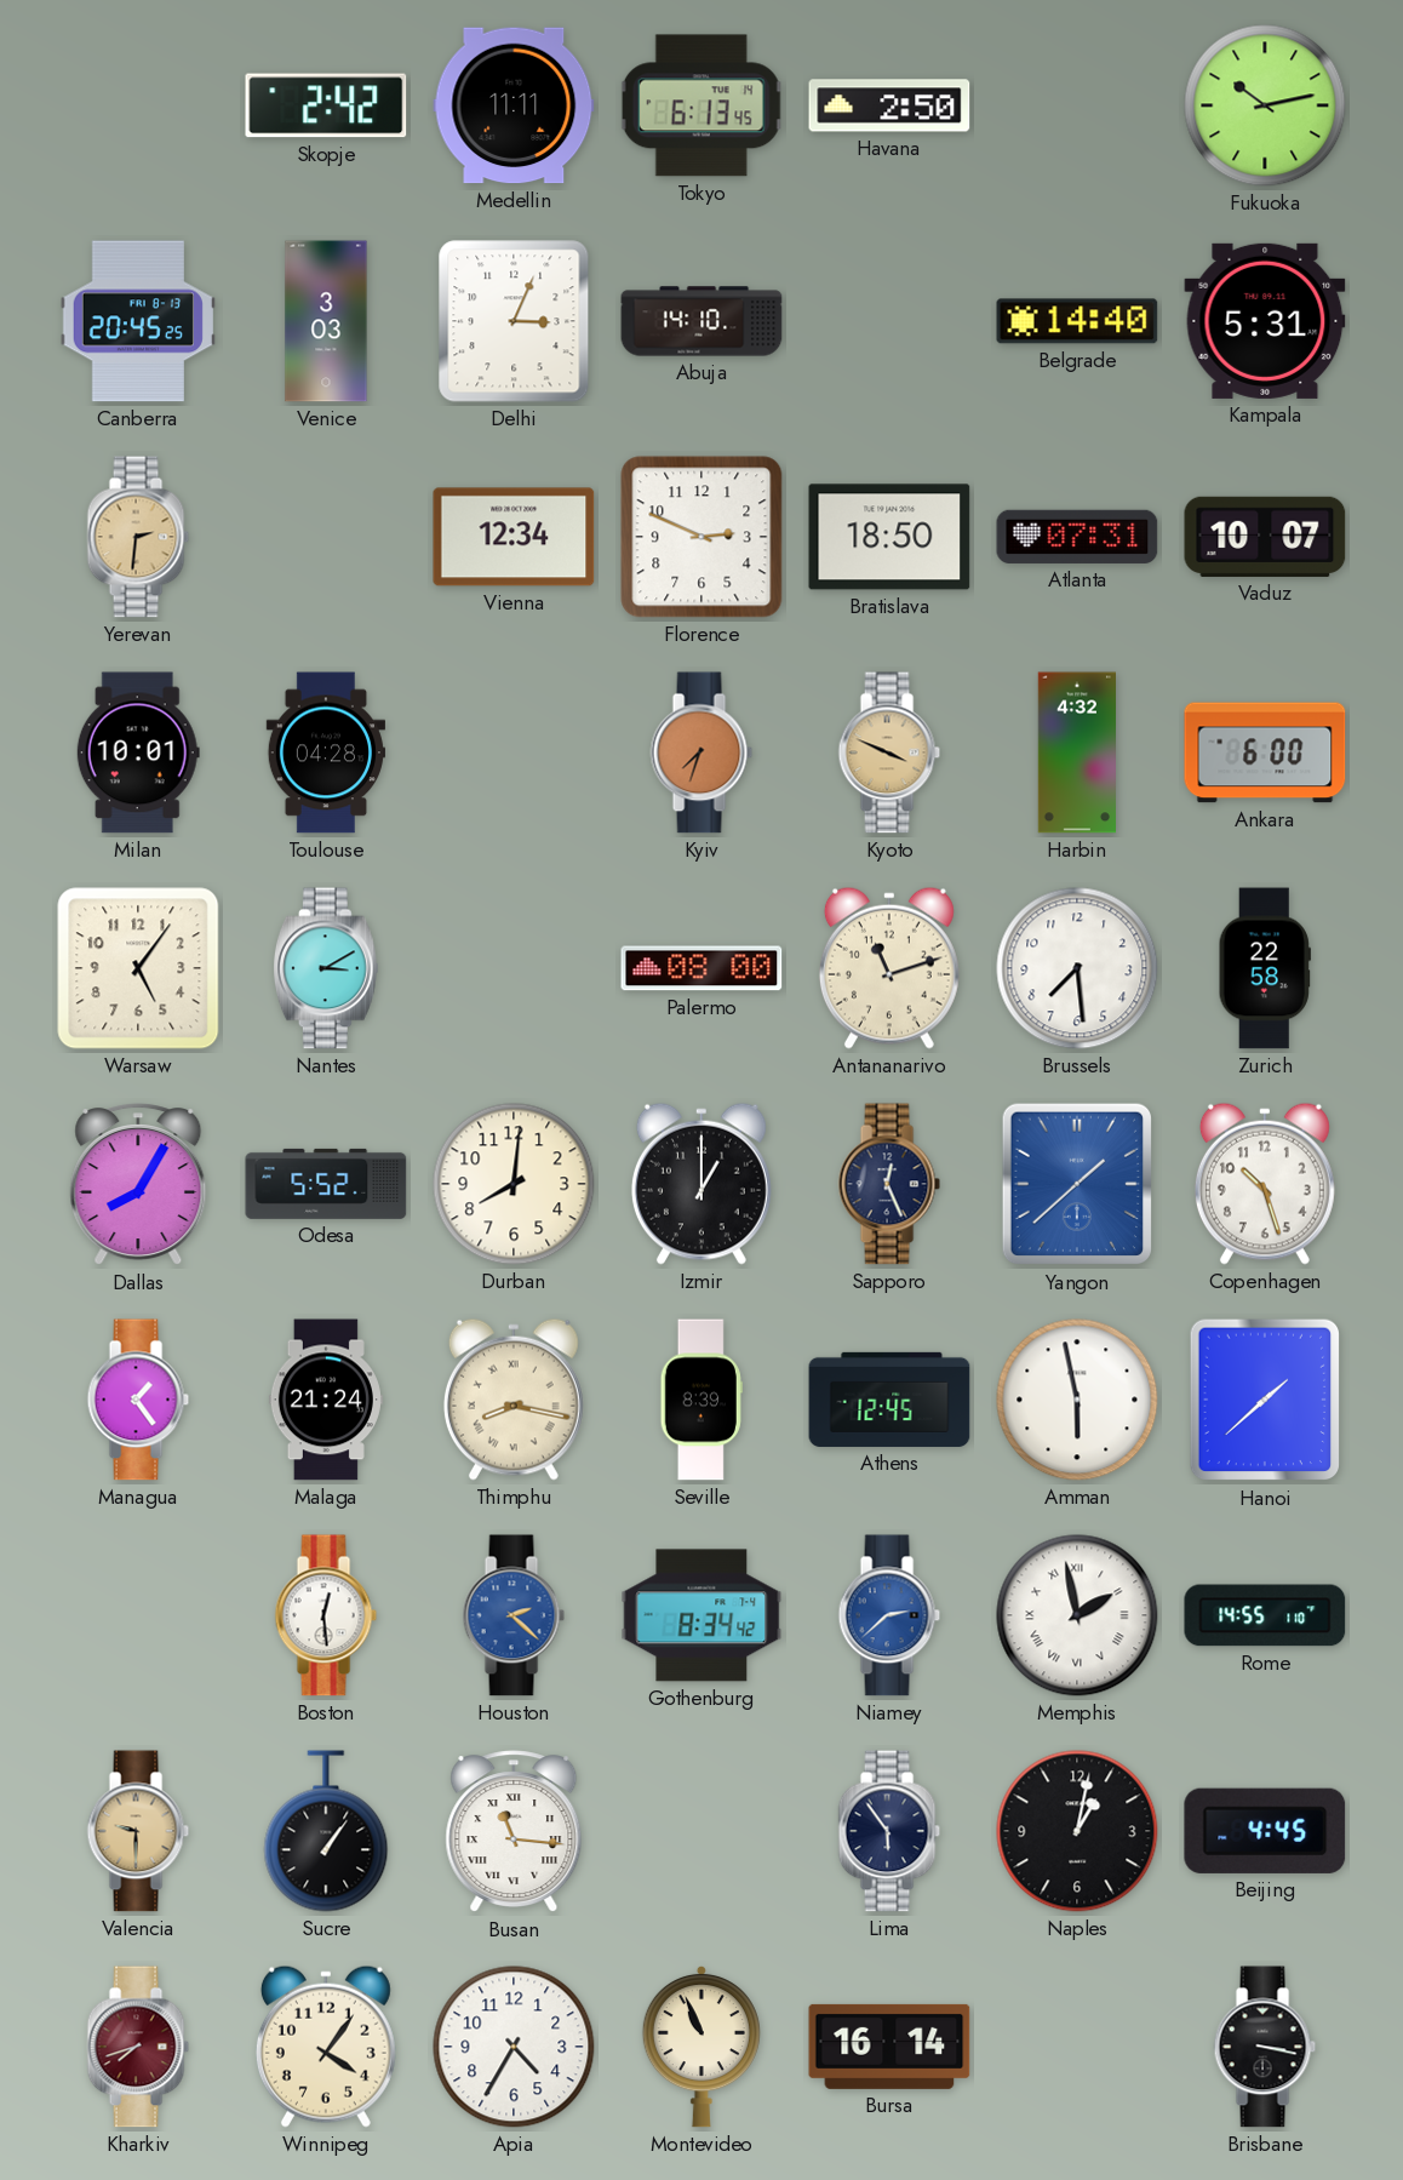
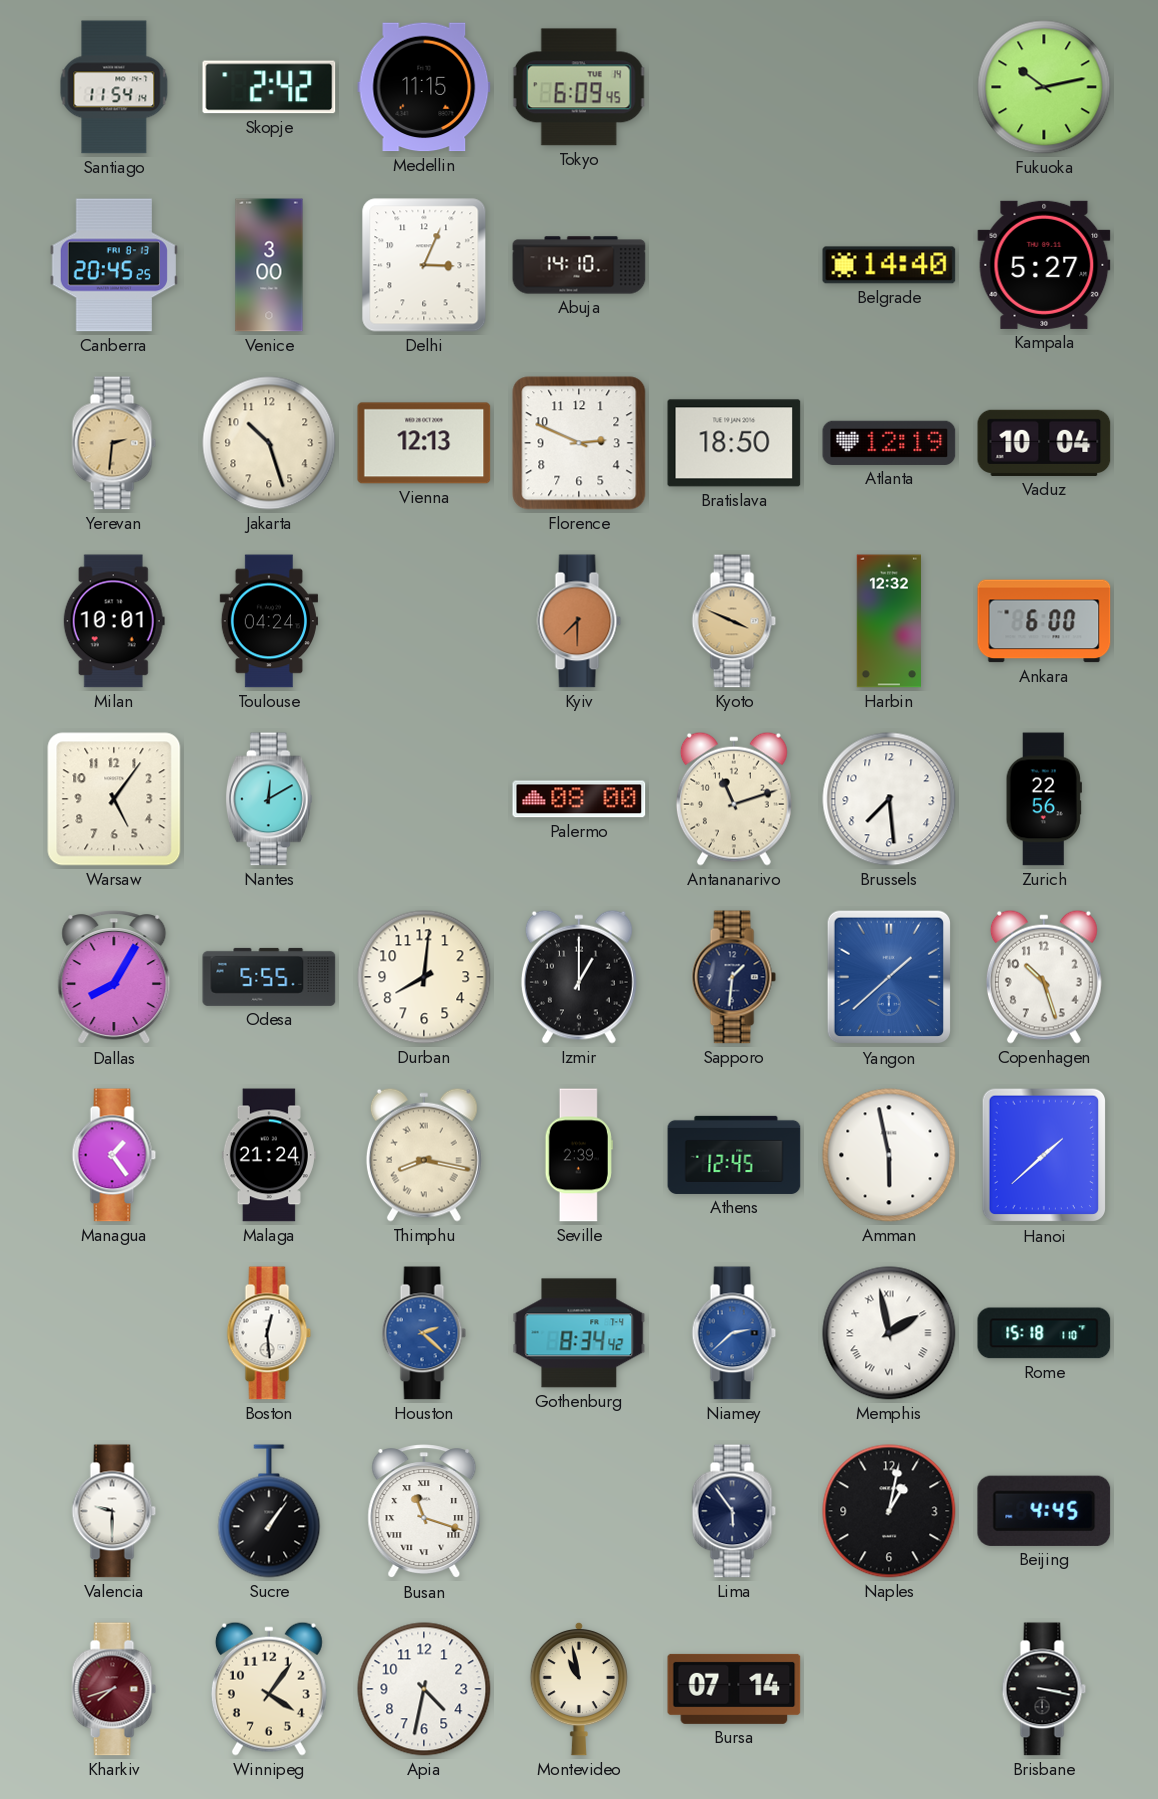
Santiago: none -> 11:54
Medellin: 11:11 -> 11:15
Tokyo: 6:13 -> 6:09
Havana: 2:50 -> none
Venice: 3:03 -> 3:00
Kampala: 5:31 -> 5:27
Jakarta: none -> 10:27
Vienna: 12:34 -> 12:13
Atlanta: 07:31 -> 12:19
Vaduz: 10:07 -> 10:04
Toulouse: 04:28 -> 04:24
Kyiv: 7:33 -> 7:30
Harbin: 4:32 -> 12:32
Nantes: 3:10 -> 12:10
Zurich: 22:58 -> 22:56
Odesa: 5:52 -> 5:55
Sapporo: 12:26 -> 1:31
Seville: 8:39 -> 2:39
Rome: 14:55 -> 15:18
Valencia dial: champagne -> white
Busan: 11:16 -> 11:18
Apia: 4:35 -> 4:32
Montevideo: 10:56 -> 10:58
Bursa: 16:14 -> 07:14
